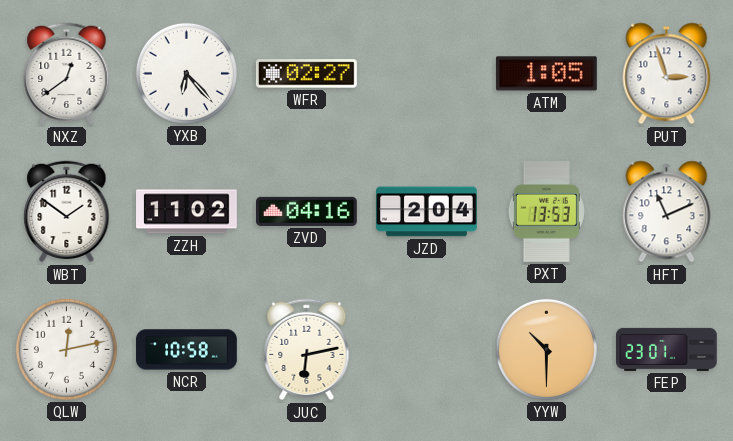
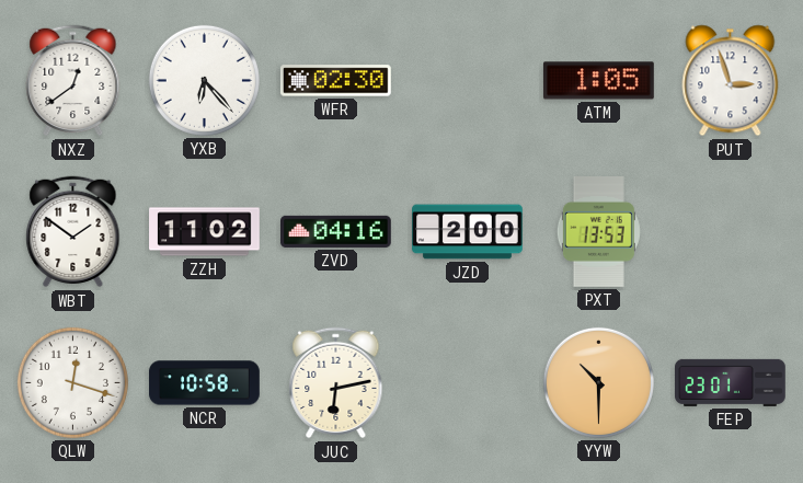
WFR: 02:27 -> 02:30
JZD: 2:04 -> 2:00
HFT: 11:11 -> none
QLW: 12:13 -> 12:18
